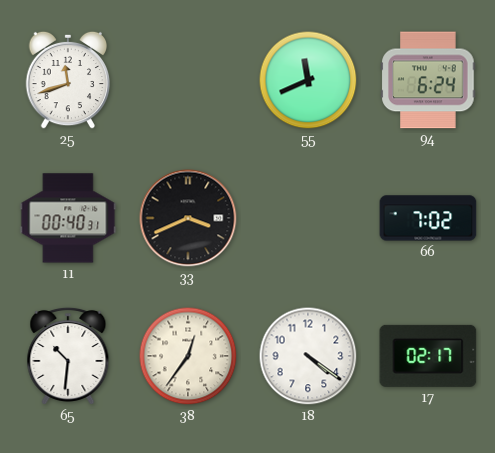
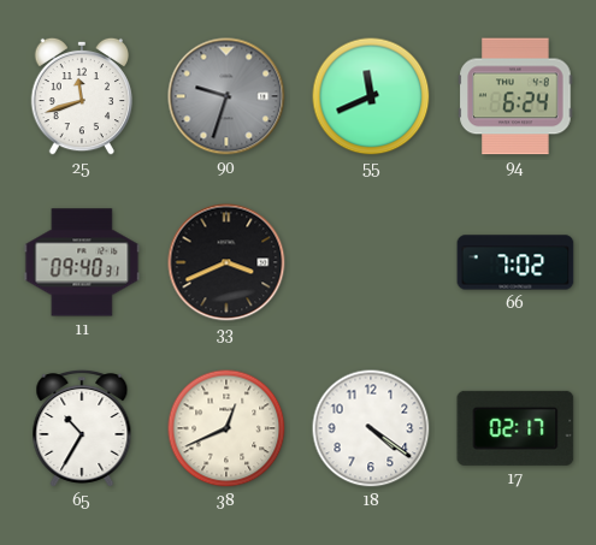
90: none -> 9:33
11: 00:40 -> 09:40
65: 10:31 -> 10:35
38: 12:36 -> 12:41
